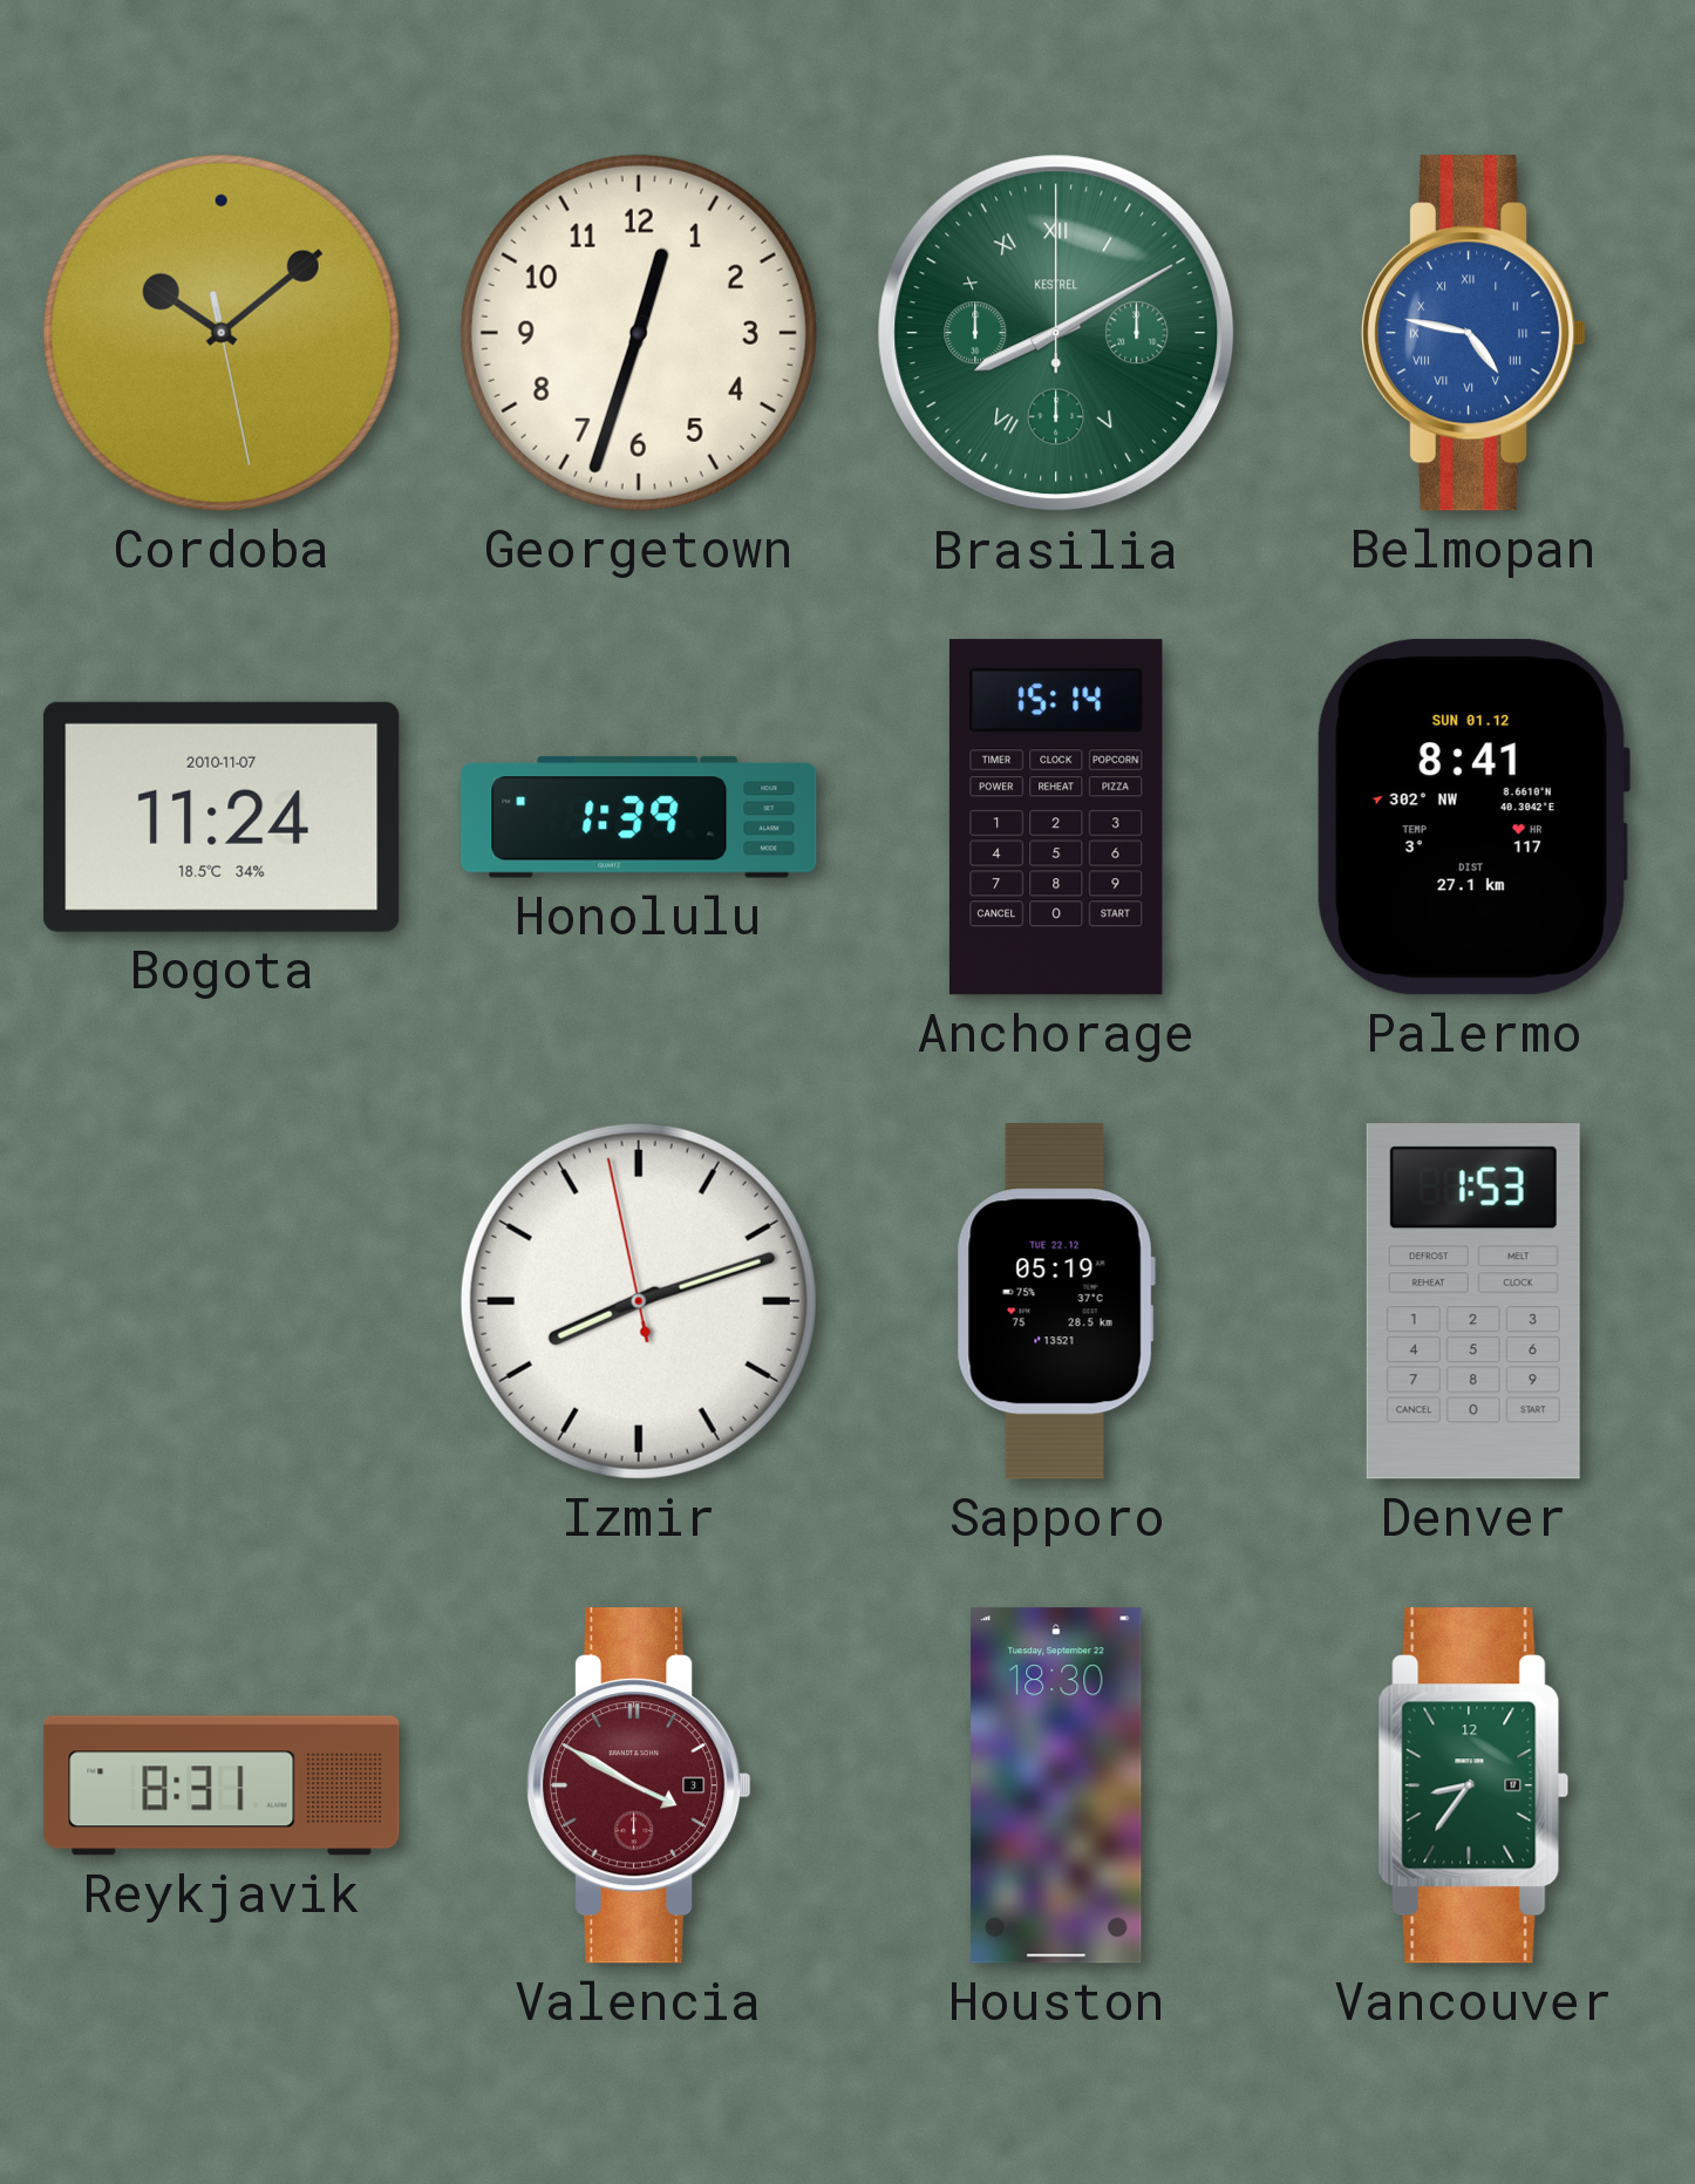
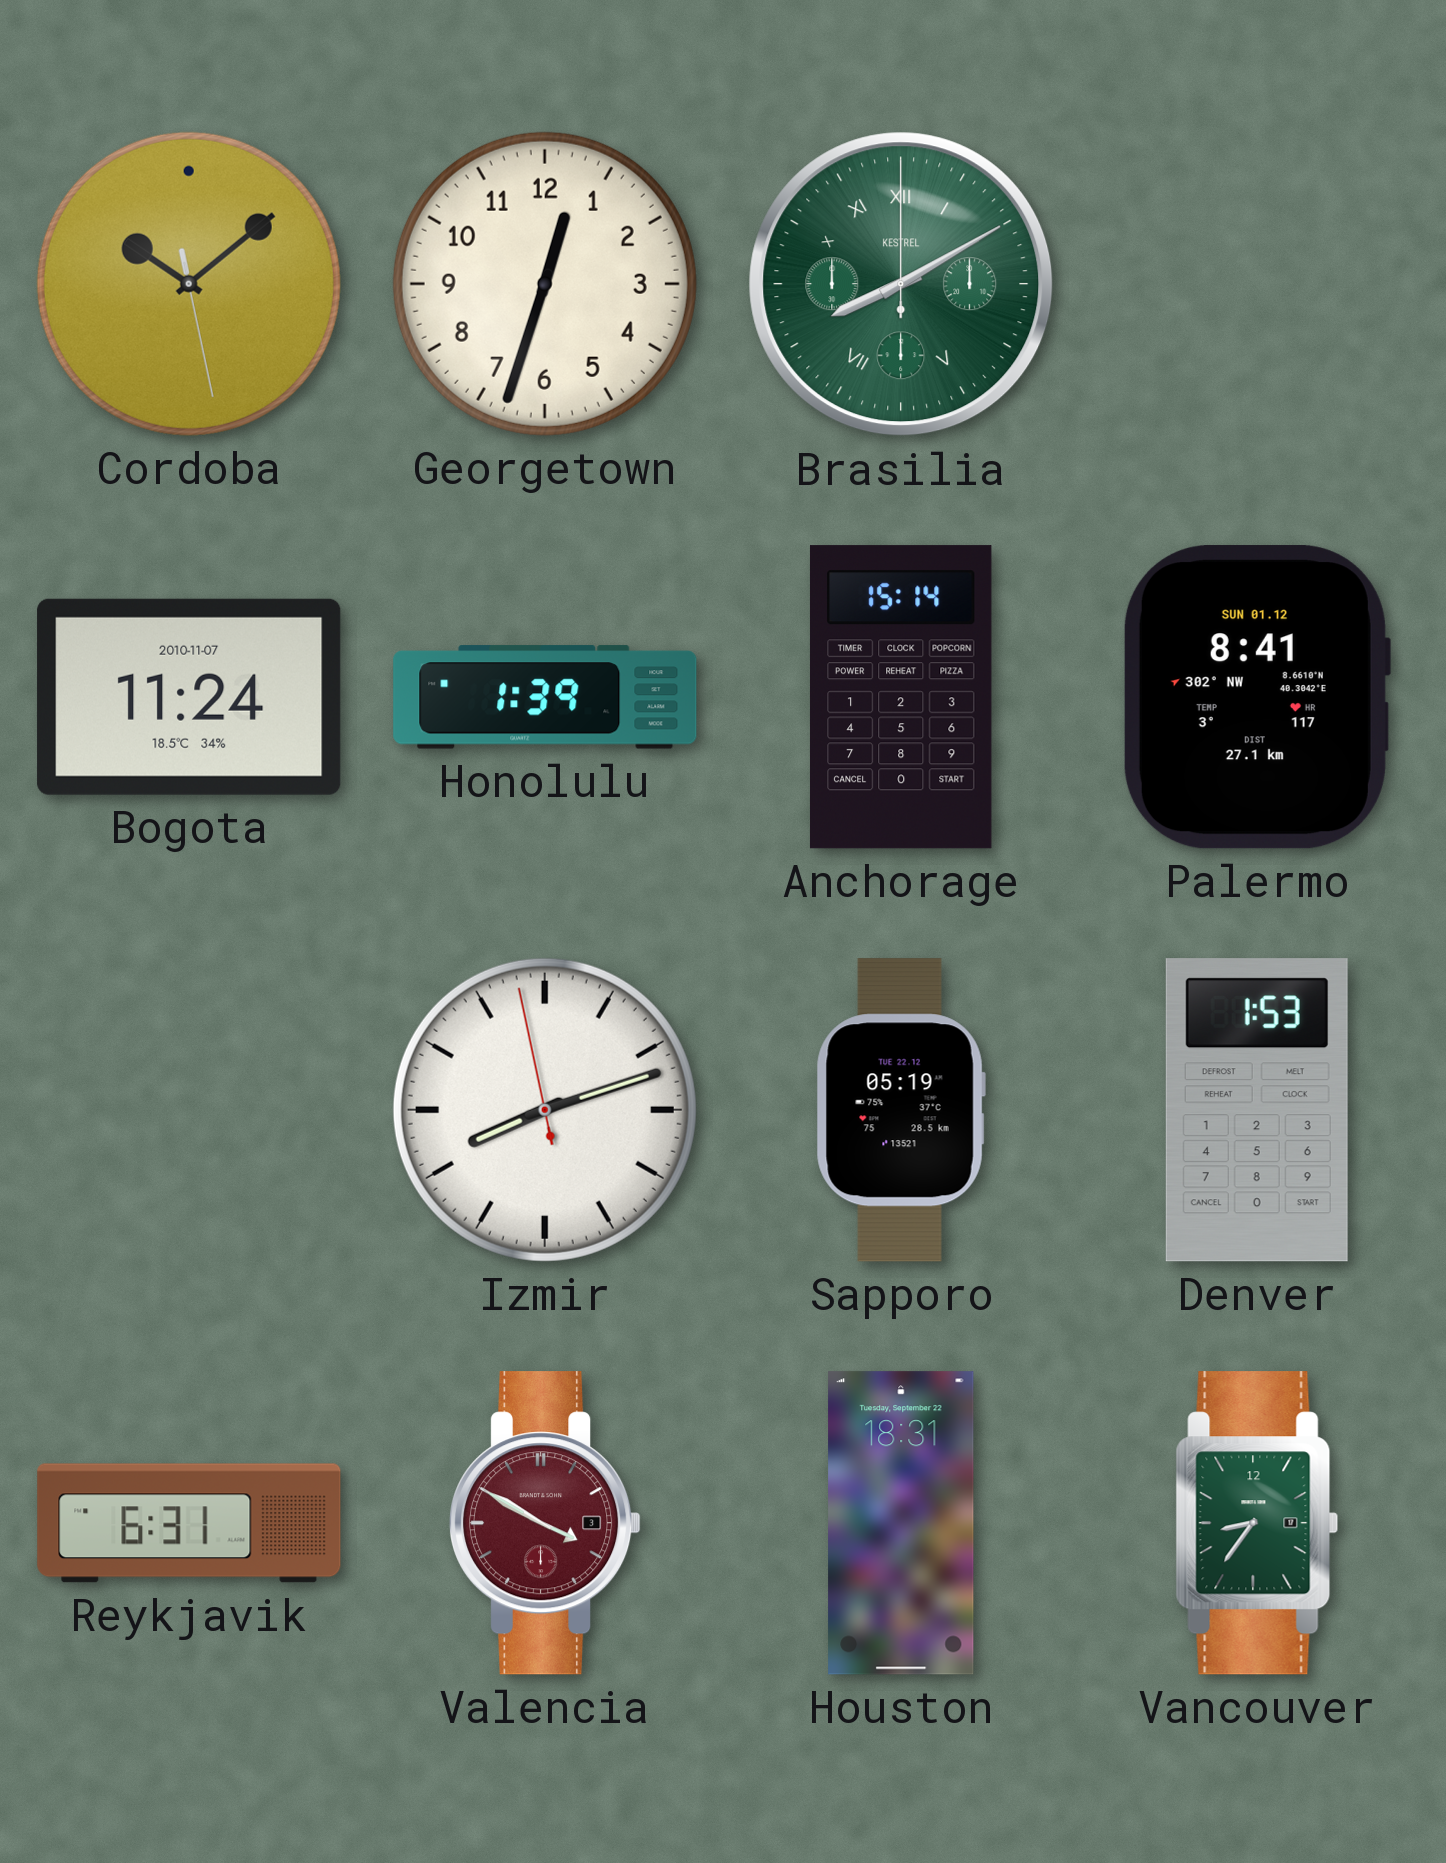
Belmopan: 4:47 -> none
Reykjavik: 8:31 -> 6:31
Houston: 18:30 -> 18:31
